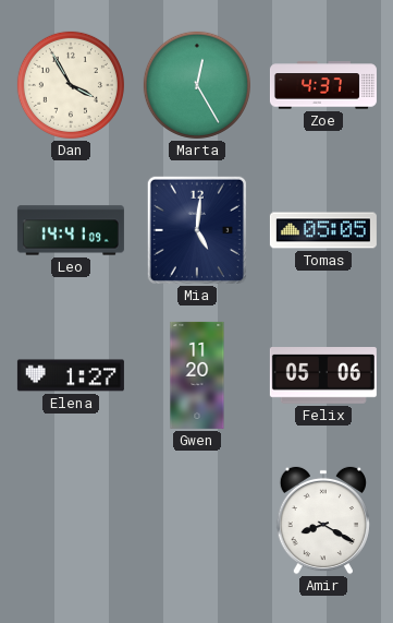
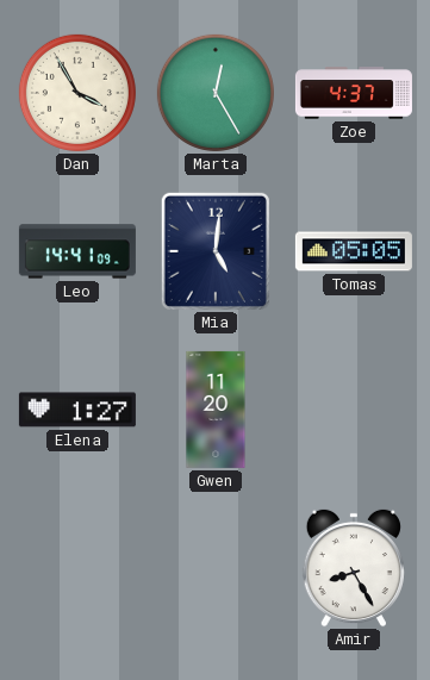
Felix: 05:06 -> none
Amir: 8:20 -> 8:25
